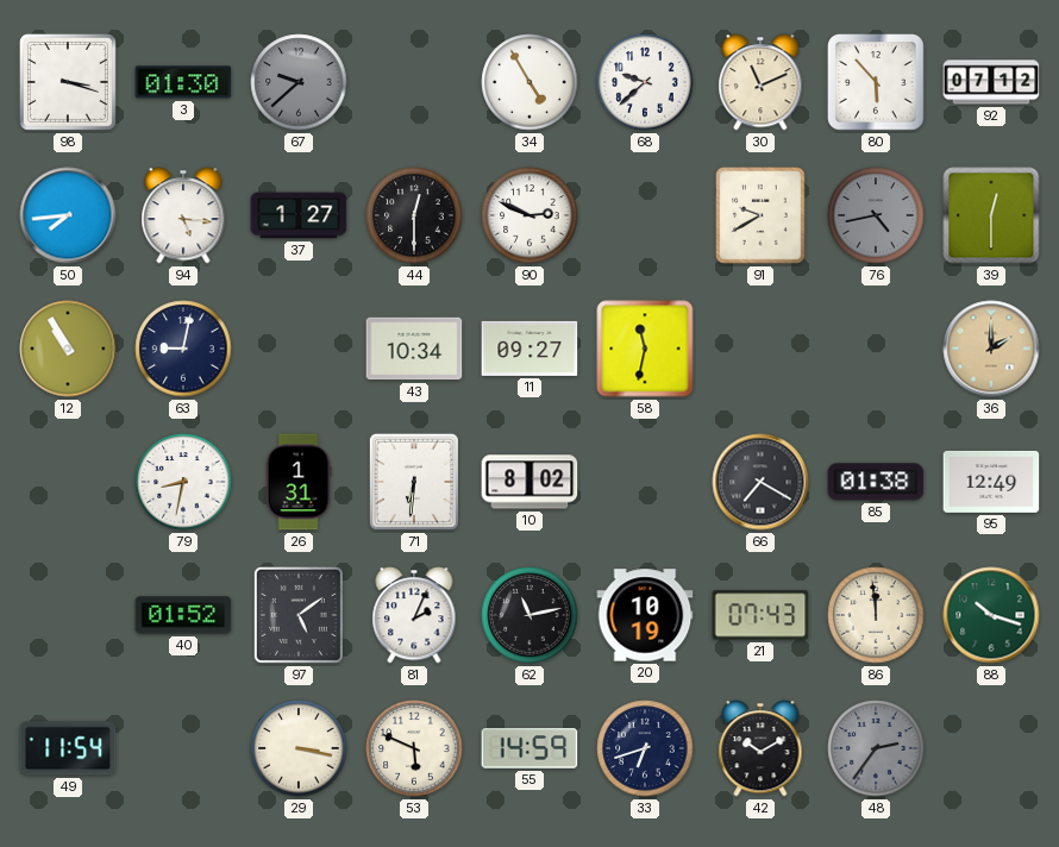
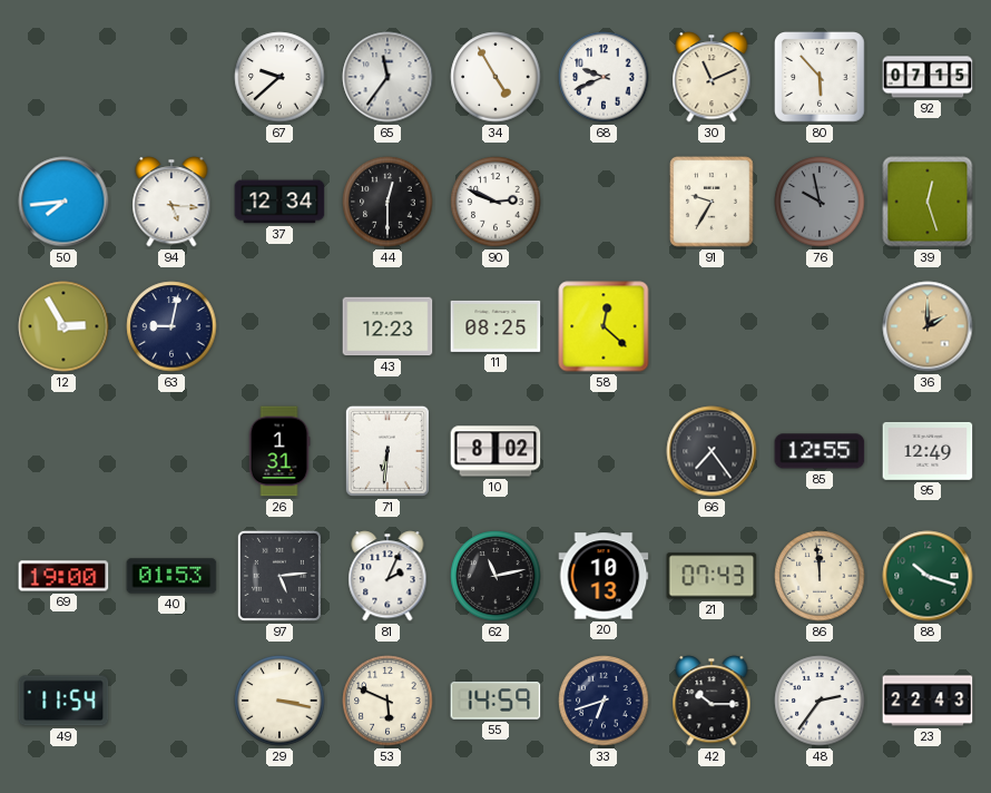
98: 3:18 -> none
3: 01:30 -> none
67 dial: grey -> white
65: none -> 11:36
68: 9:38 -> 9:41
92: 07:12 -> 07:15
37: 1:27 -> 12:34
91: 9:40 -> 9:35
76: 4:43 -> 9:58
39: 12:30 -> 12:27
12: 10:55 -> 2:55
43: 10:34 -> 12:23
11: 09:27 -> 08:25
58: 11:32 -> 12:22
79: 8:32 -> none
66: 7:20 -> 7:24
85: 01:38 -> 12:55
69: none -> 19:00
40: 01:52 -> 01:53
97: 5:09 -> 5:14
20: 10:19 -> 10:13
42: 10:10 -> 10:15
48 dial: grey -> white
23: none -> 22:43
